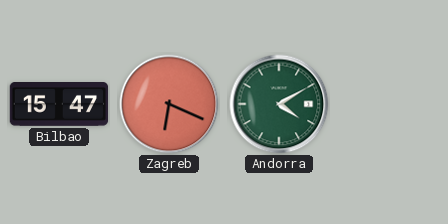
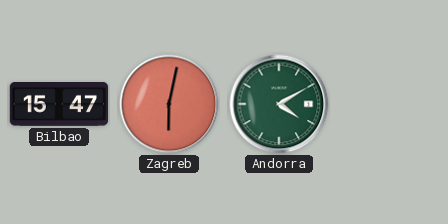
Zagreb: 6:19 -> 6:02
